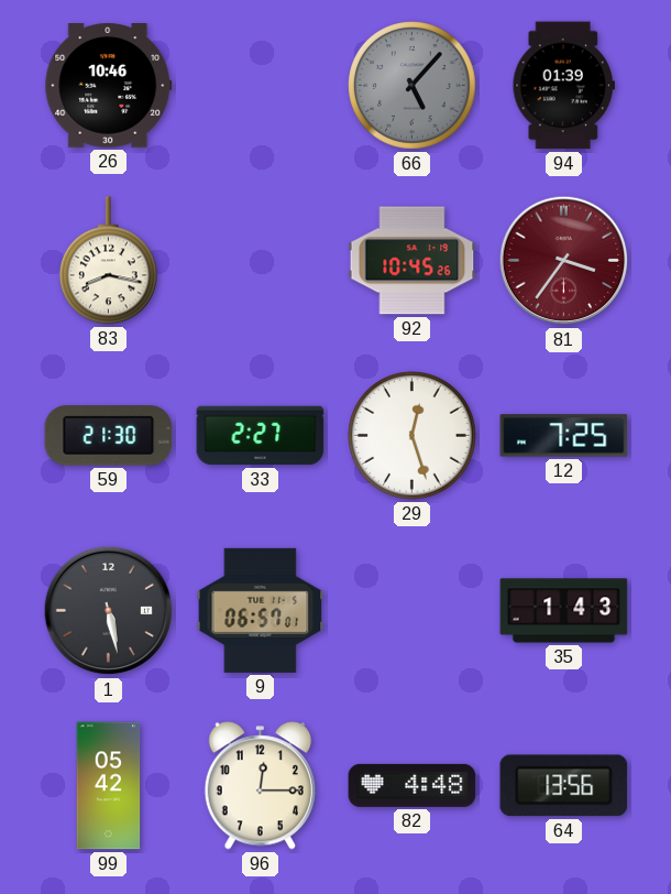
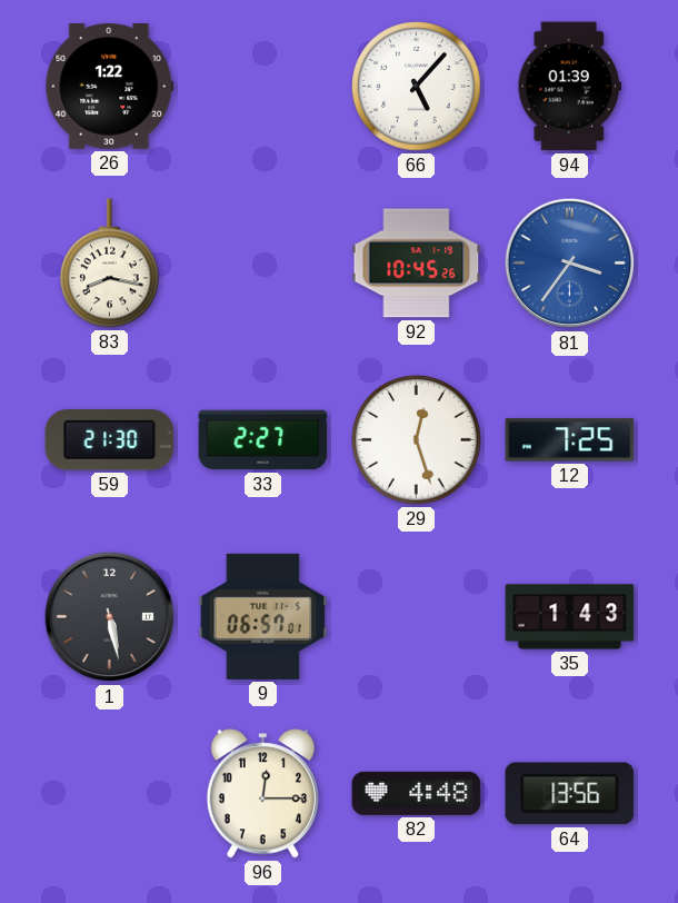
26: 10:46 -> 1:22
66 dial: grey -> white
81 dial: burgundy -> blue
99: 05:42 -> none
